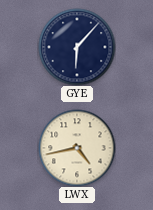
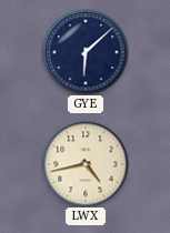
GYE: 6:07 -> 6:08
